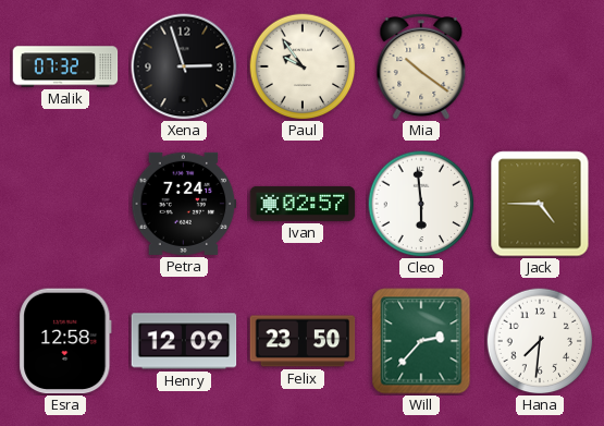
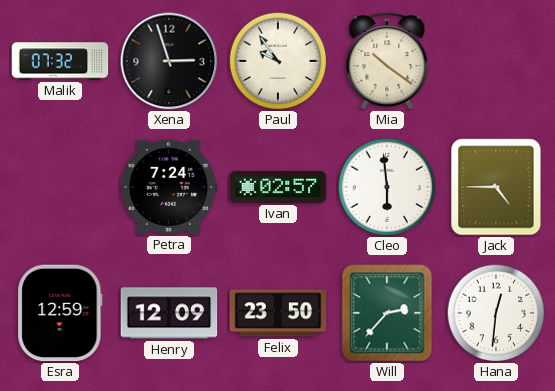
Esra: 12:58 -> 12:59
Hana: 7:31 -> 12:31
